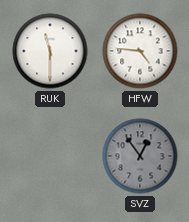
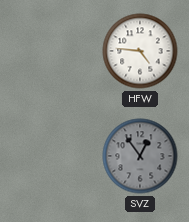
RUK: 11:30 -> none
